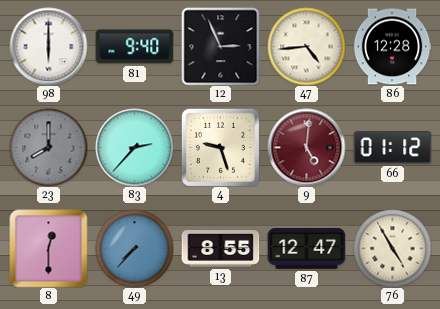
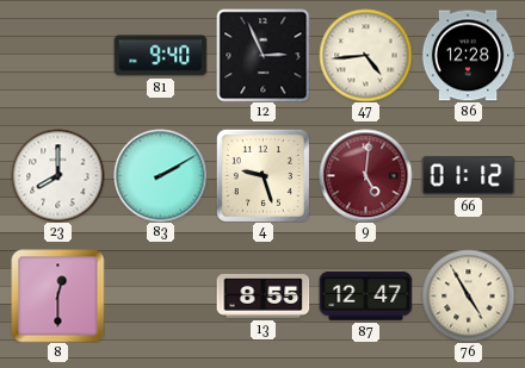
98: 6:00 -> none
23 dial: grey -> white
83: 2:37 -> 2:10
49: 7:37 -> none
